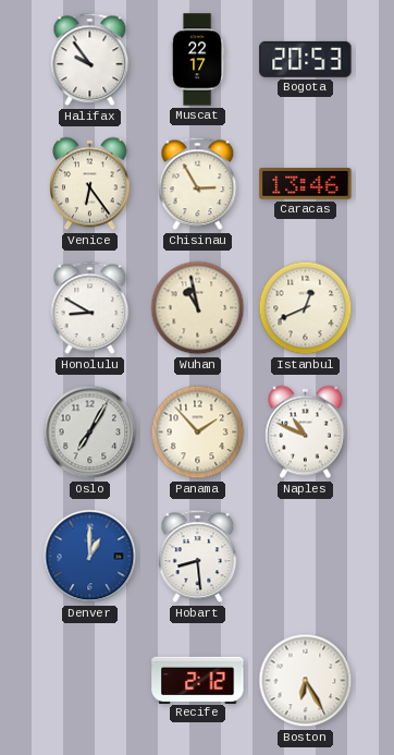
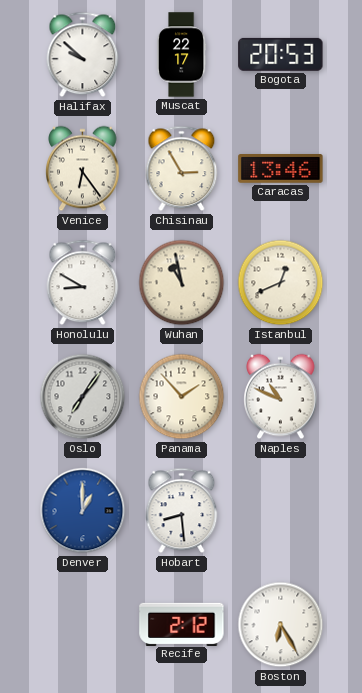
Halifax: 9:54 -> 9:52
Oslo: 7:05 -> 7:06
